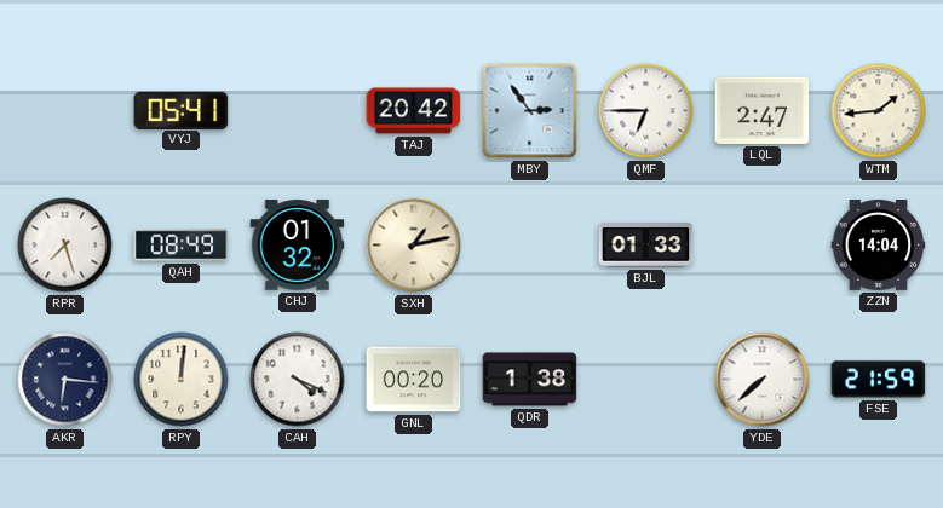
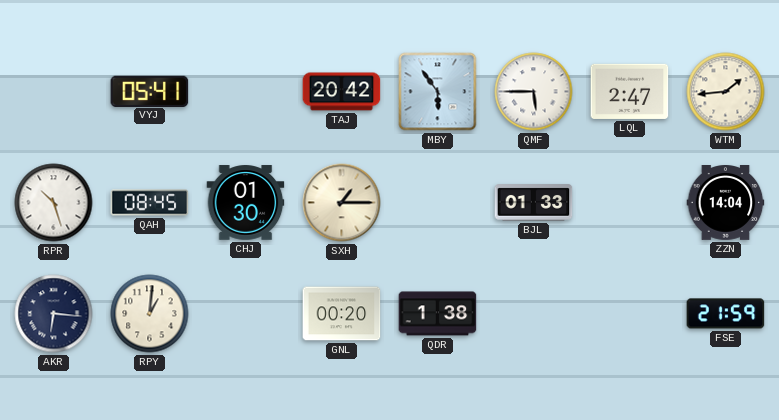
MBY: 2:54 -> 5:54
QMF: 6:45 -> 5:45
RPR: 7:27 -> 10:27
QAH: 08:49 -> 08:45
CHJ: 01:32 -> 01:30
SXH: 1:13 -> 1:15
RPY: 12:01 -> 1:01
CAH: 4:19 -> none
YDE: 7:38 -> none
